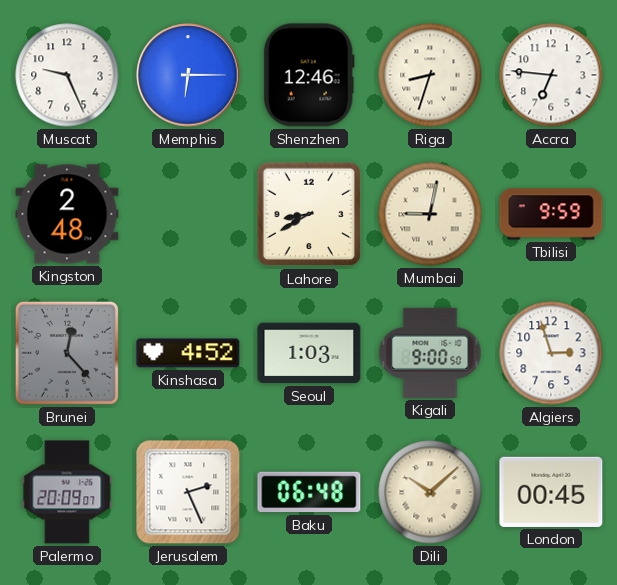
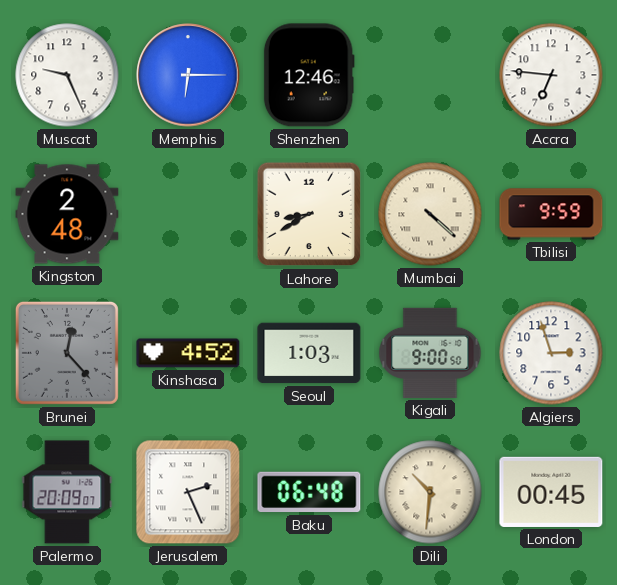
Riga: 8:33 -> none
Mumbai: 9:02 -> 4:22
Dili: 10:08 -> 10:31
